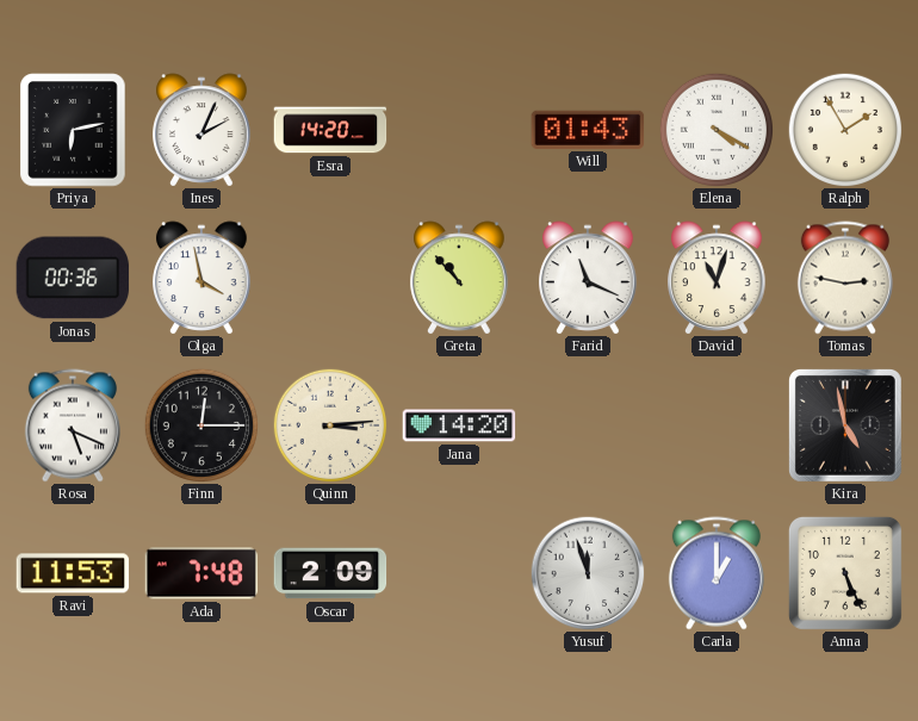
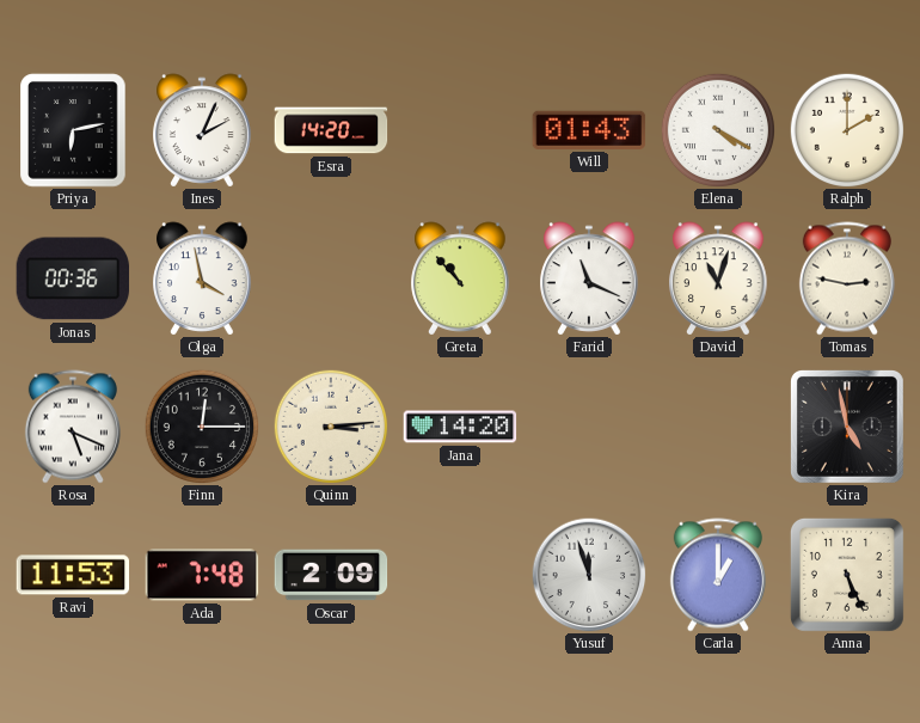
Ralph: 1:55 -> 2:00
